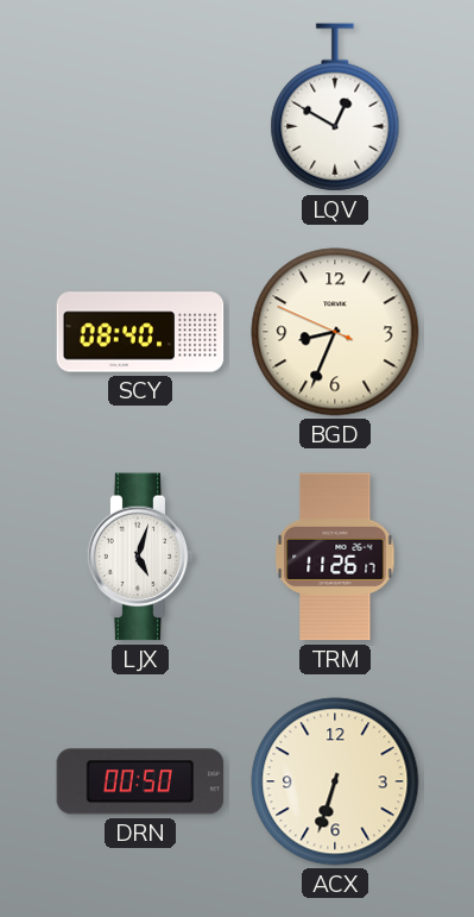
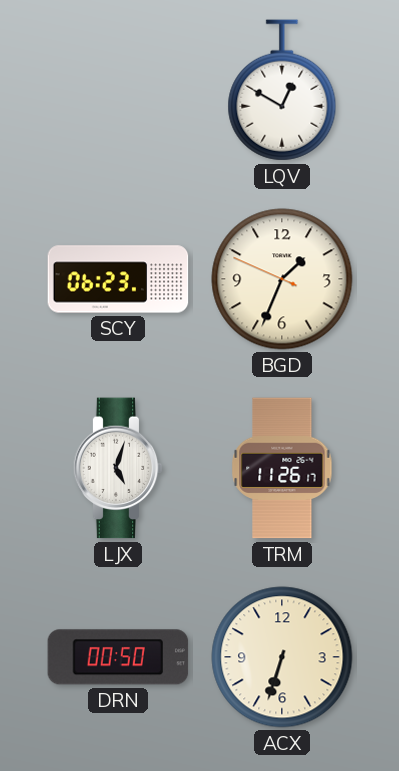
SCY: 08:40 -> 06:23
BGD: 8:33 -> 1:33
